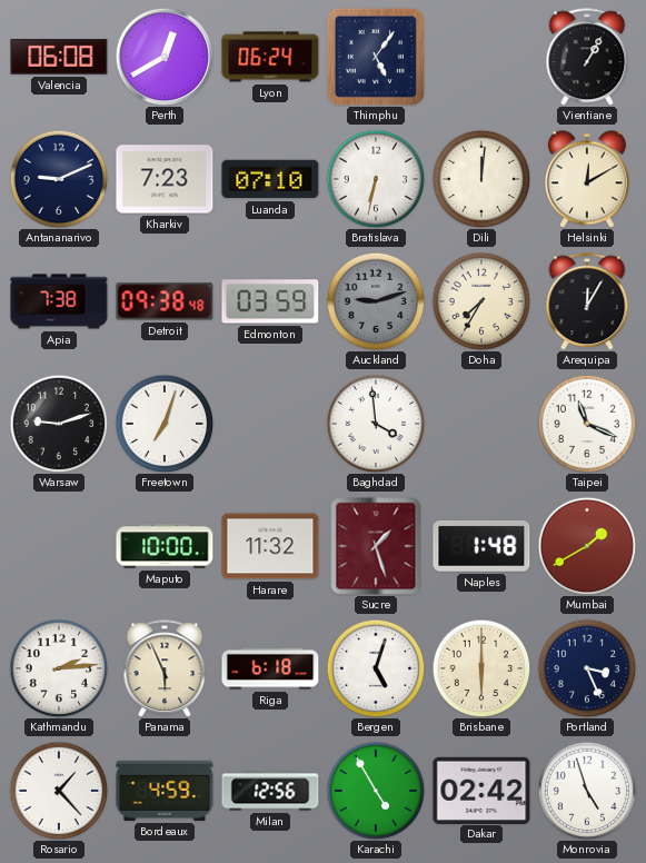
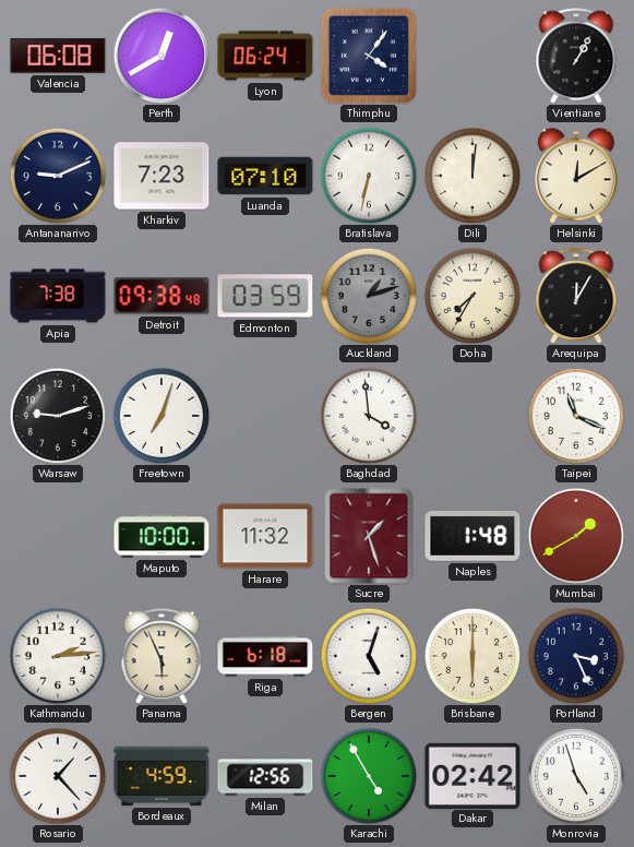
Thimphu: 5:06 -> 4:06
Auckland: 9:12 -> 1:12
